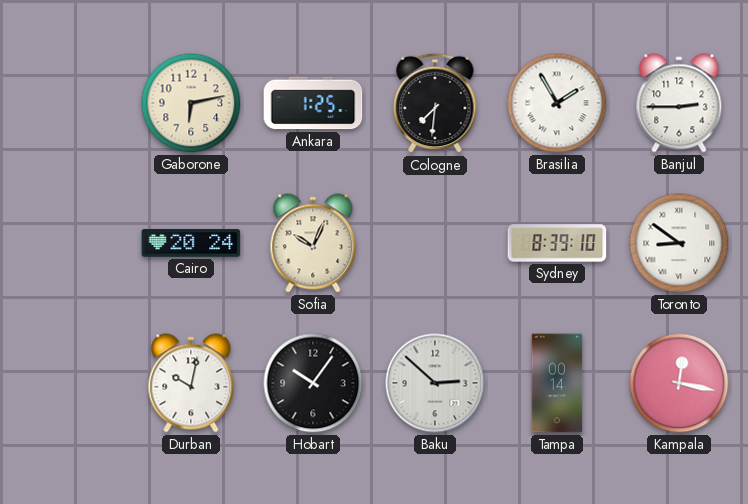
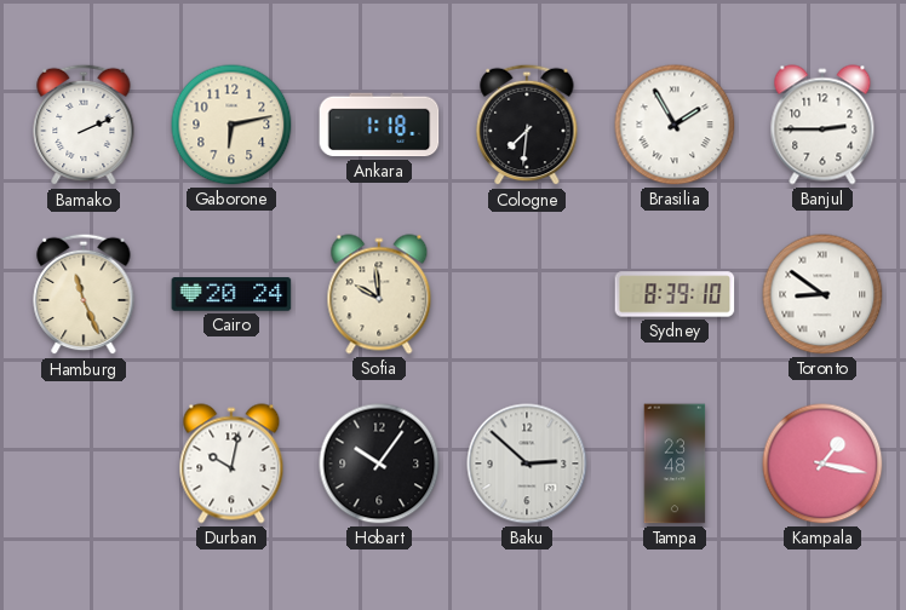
Bamako: none -> 2:11
Ankara: 1:25 -> 1:18
Hamburg: none -> 11:26
Sofia: 10:04 -> 9:59
Tampa: 00:14 -> 23:48
Kampala: 12:17 -> 1:17
